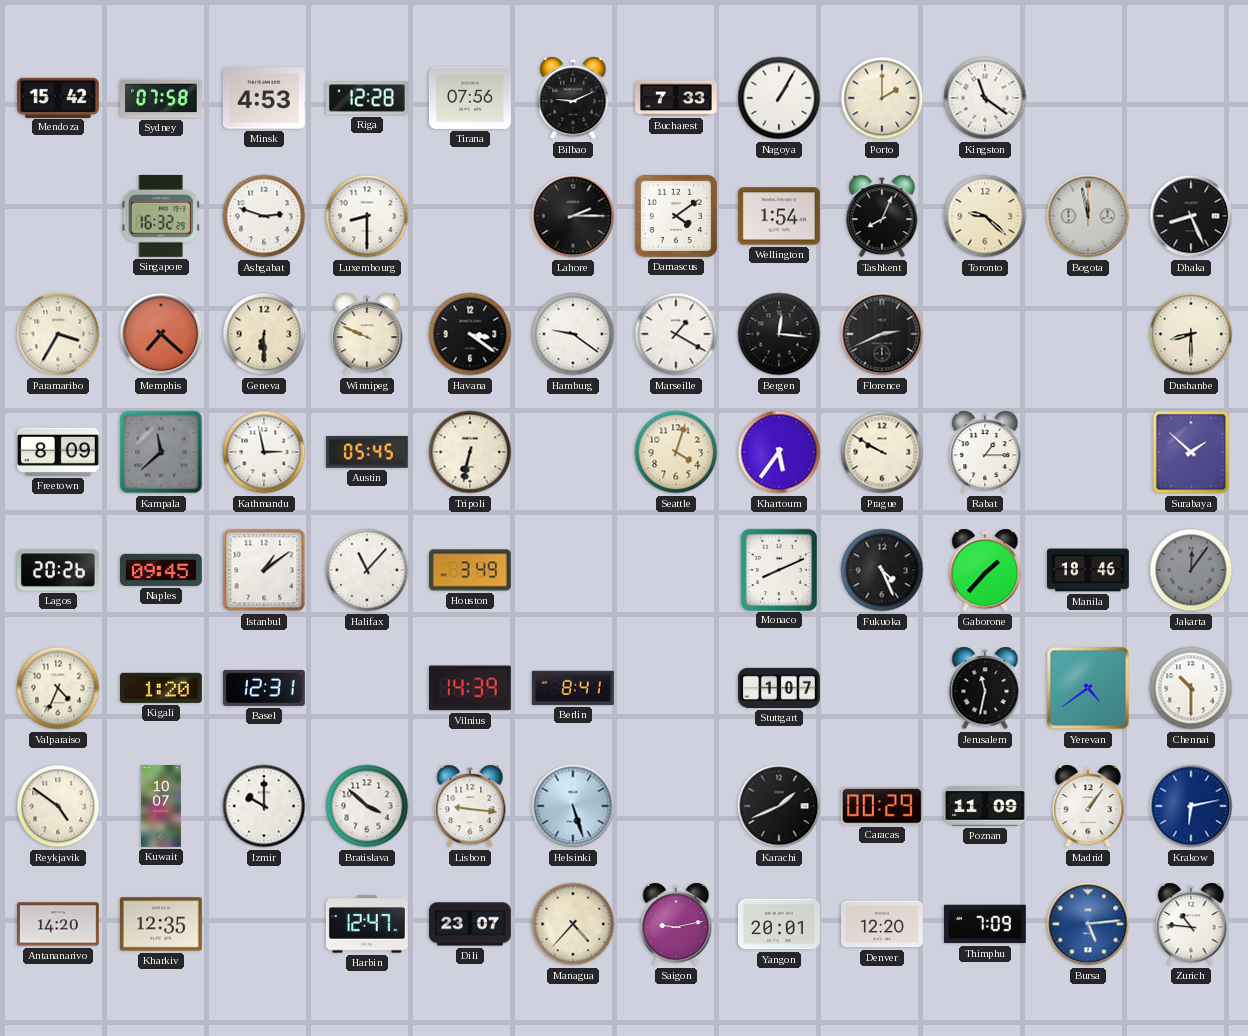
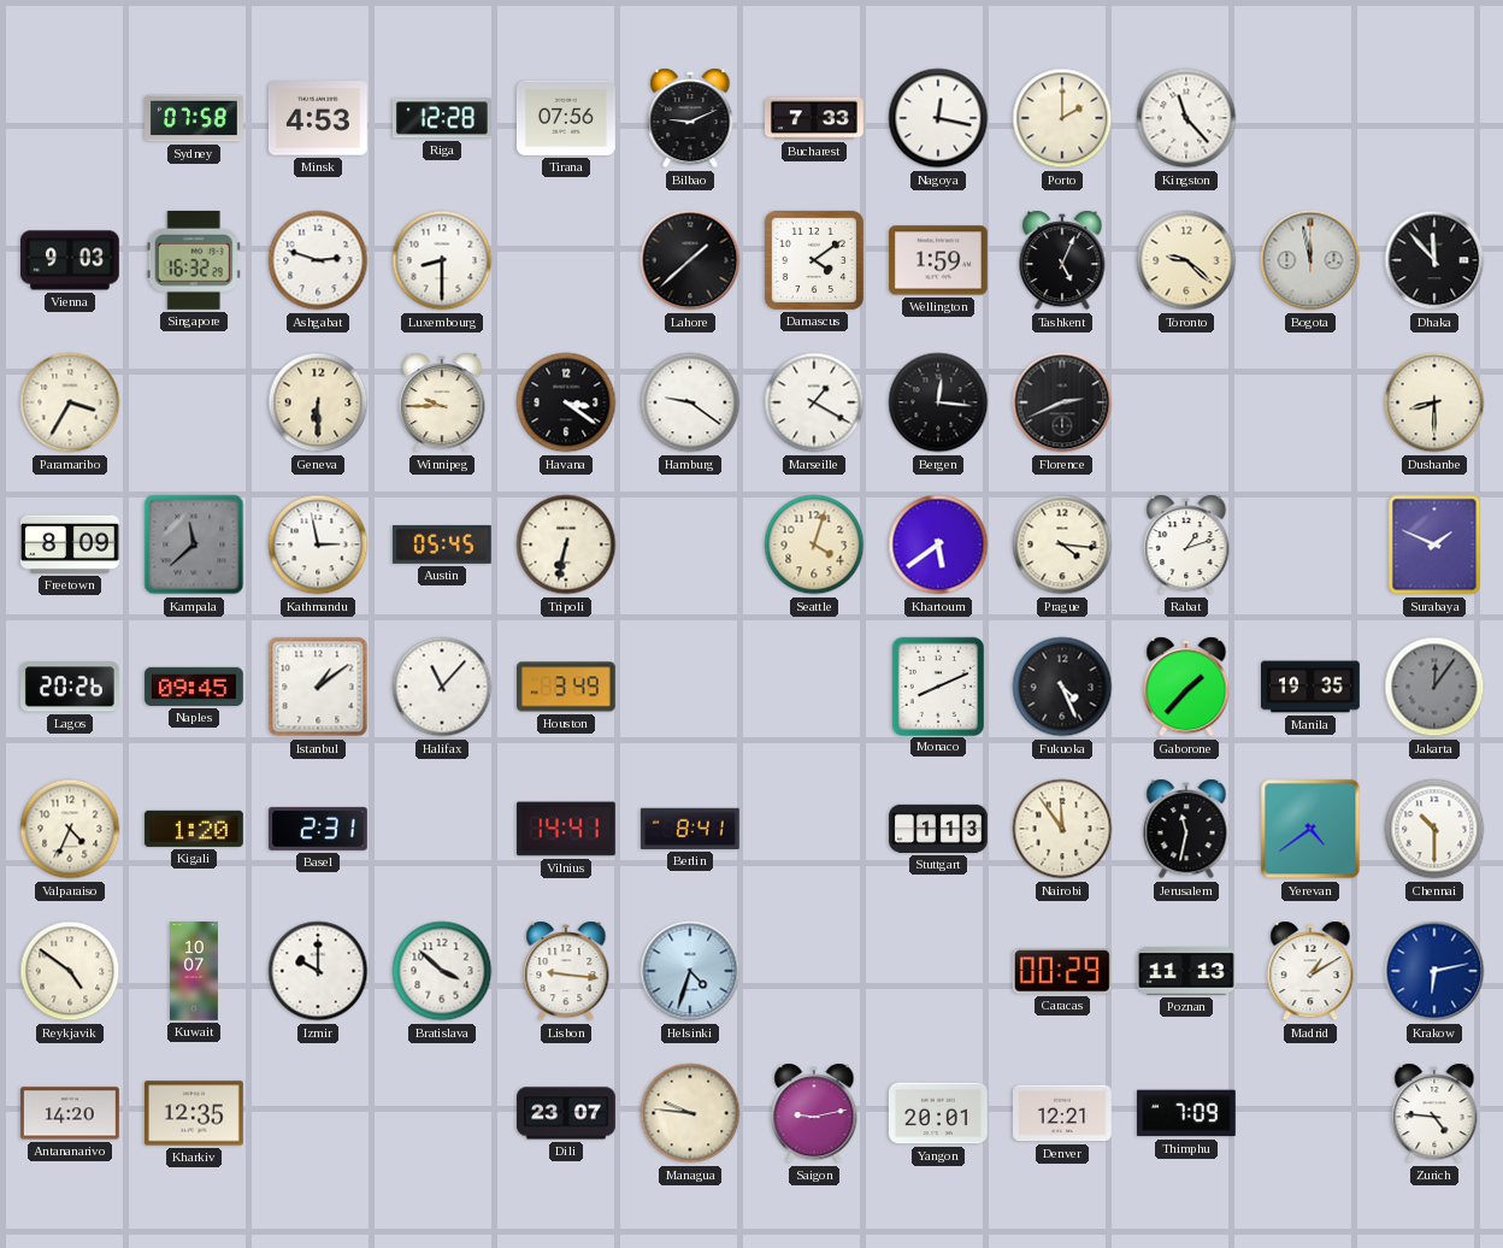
Mendoza: 15:42 -> none
Nagoya: 1:05 -> 12:17
Kingston: 11:21 -> 11:23
Vienna: none -> 9:03
Lahore: 2:15 -> 1:38
Wellington: 1:54 -> 1:59
Tashkent: 8:04 -> 5:04
Dhaka: 8:26 -> 11:53
Memphis: 7:22 -> none
Winnipeg: 9:49 -> 9:45
Khartoum: 5:36 -> 5:39
Prague: 9:50 -> 4:16
Rabat: 1:15 -> 1:12
Surabaya: 1:52 -> 1:49
Manila: 18:46 -> 19:35
Basel: 12:31 -> 2:31
Vilnius: 14:39 -> 14:41
Stuttgart: 1:07 -> 1:13
Nairobi: none -> 11:54
Helsinki: 5:27 -> 4:33
Karachi: 1:41 -> none
Poznan: 11:09 -> 11:13
Madrid: 1:06 -> 1:10
Harbin: 12:47 -> none
Managua: 4:37 -> 9:46
Denver: 12:20 -> 12:21
Bursa: 5:14 -> none
Zurich: 10:46 -> 4:46
